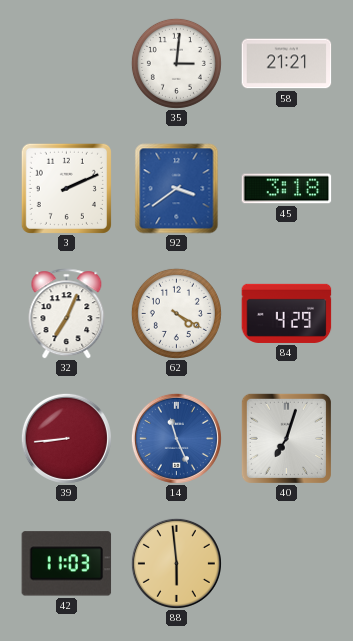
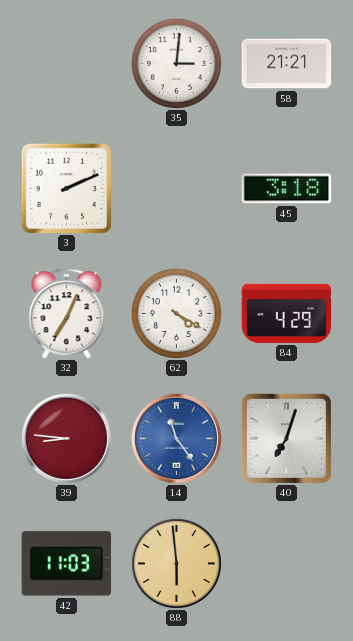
92: 3:39 -> none
39: 8:44 -> 8:46
14: 11:26 -> 11:24
